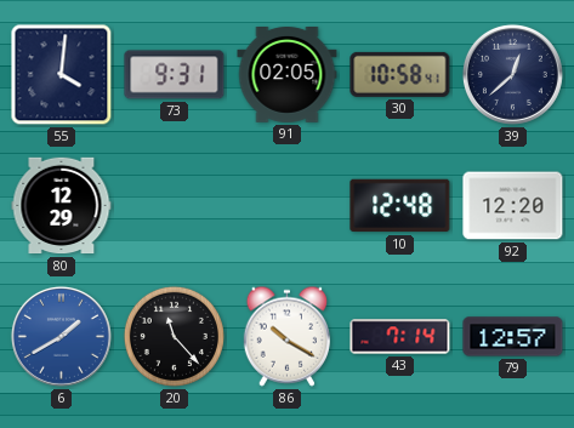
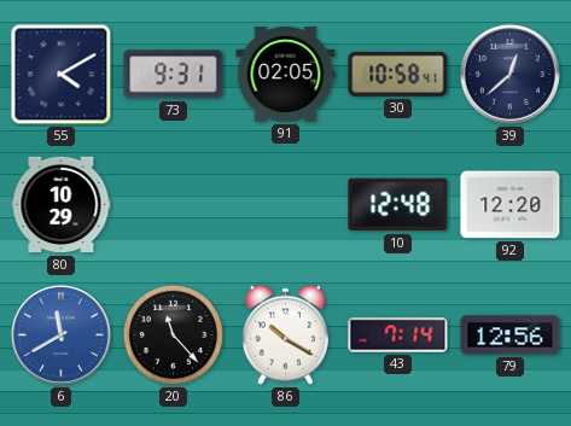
55: 4:01 -> 4:10
80: 12:29 -> 10:29
6: 1:40 -> 11:40
79: 12:57 -> 12:56
